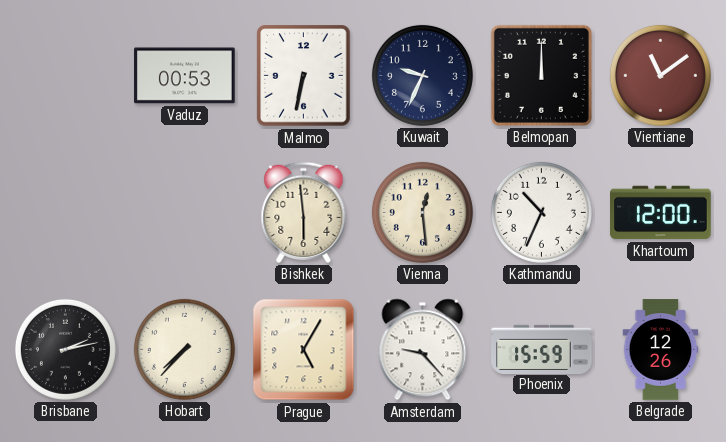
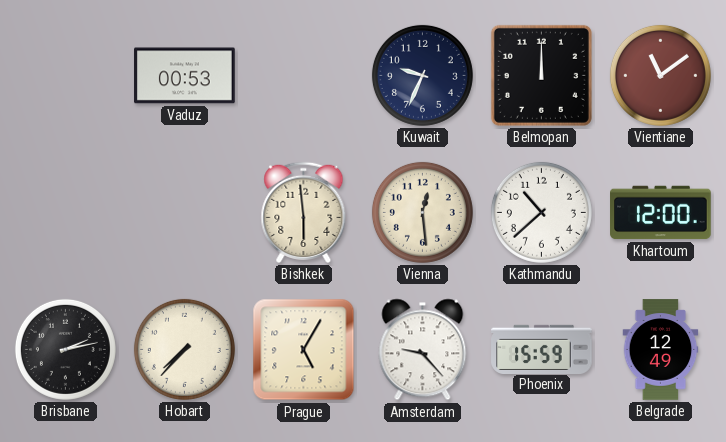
Malmo: 6:32 -> none
Kathmandu: 10:34 -> 10:38
Belgrade: 12:26 -> 12:49
